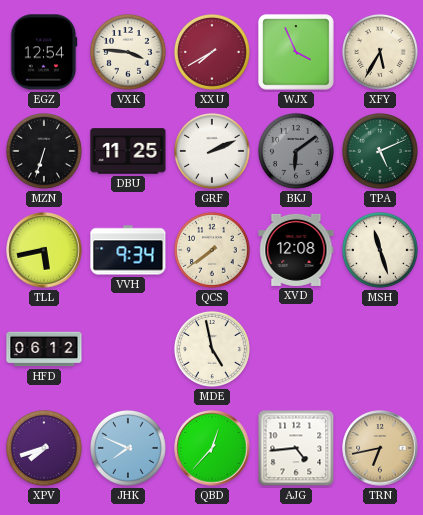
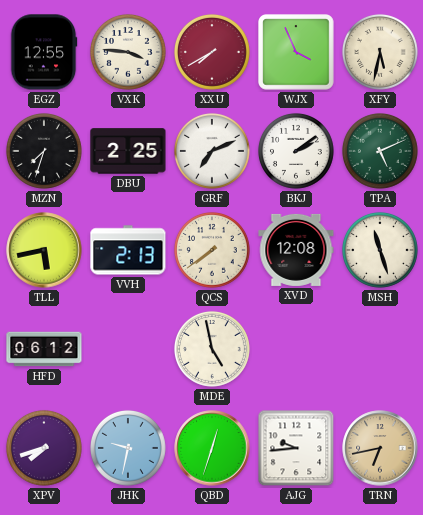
EGZ: 12:54 -> 12:55
XFY: 5:35 -> 5:32
MZN: 6:33 -> 7:33
DBU: 11:25 -> 2:25
GRF: 2:11 -> 7:11
BKJ: 6:09 -> 2:09
BKJ dial: grey -> white
VVH: 9:34 -> 2:13
JHK: 7:49 -> 9:32
QBD: 12:37 -> 12:33
AJG: 4:44 -> 9:44
